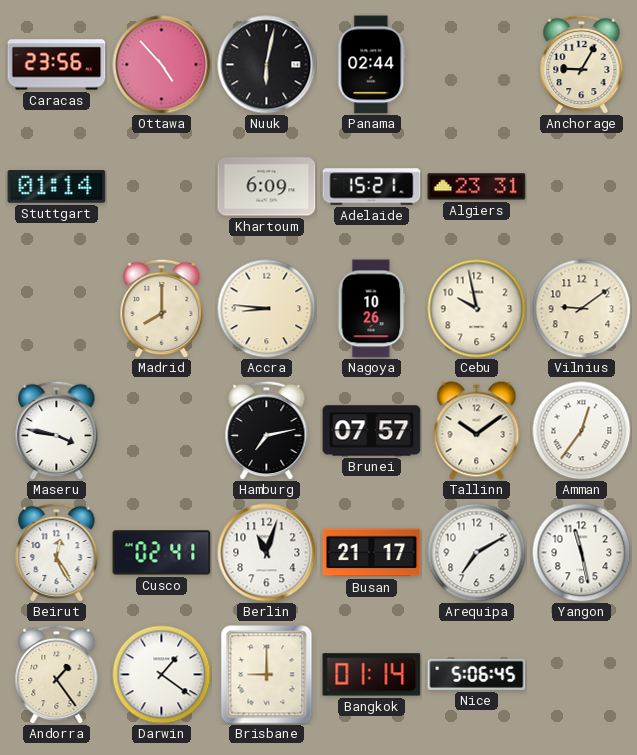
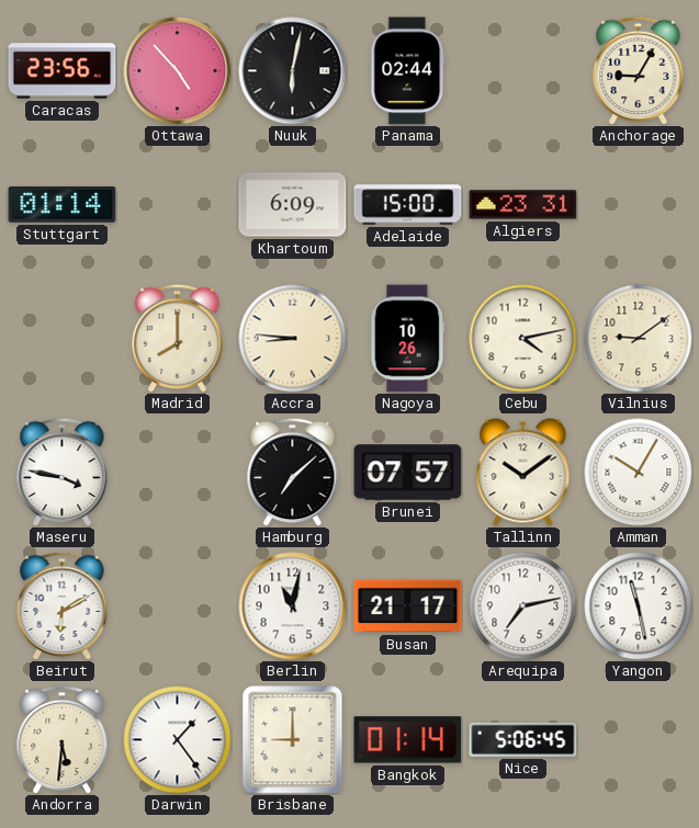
Adelaide: 15:21 -> 15:00
Cebu: 9:58 -> 4:13
Hamburg: 7:13 -> 7:08
Amman: 12:36 -> 10:05
Beirut: 12:25 -> 6:10
Cusco: 02:41 -> none
Berlin: 11:03 -> 11:02
Arequipa: 7:10 -> 7:13
Andorra: 1:24 -> 5:31
Darwin: 1:21 -> 1:24
